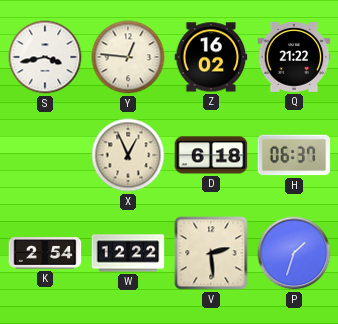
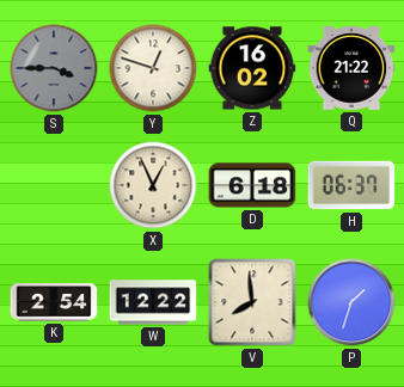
S: 3:43 -> 3:45
S dial: white -> grey
Y: 12:46 -> 12:48
V: 2:29 -> 7:59
